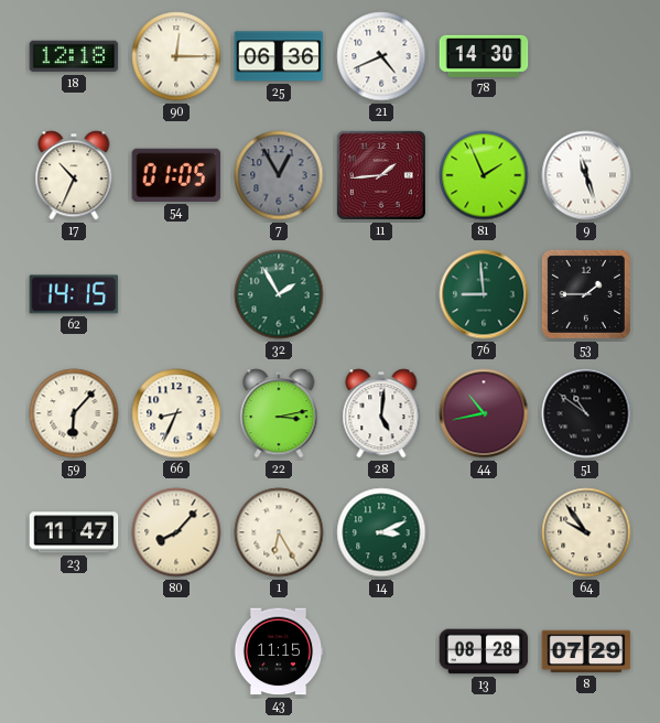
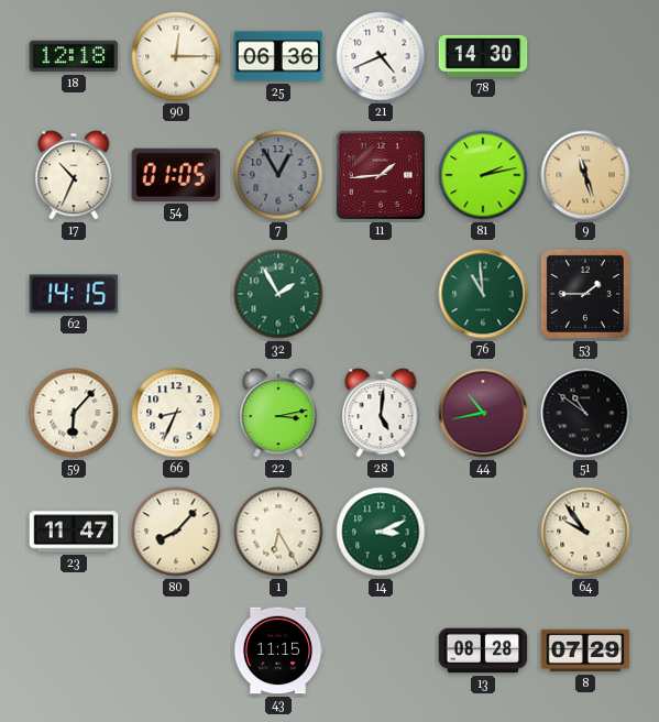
81: 1:56 -> 2:13
9 dial: white -> champagne
76: 8:59 -> 10:59
